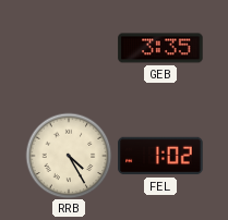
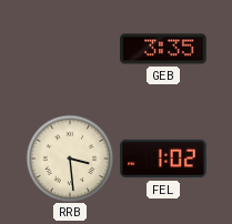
RRB: 4:25 -> 3:29
